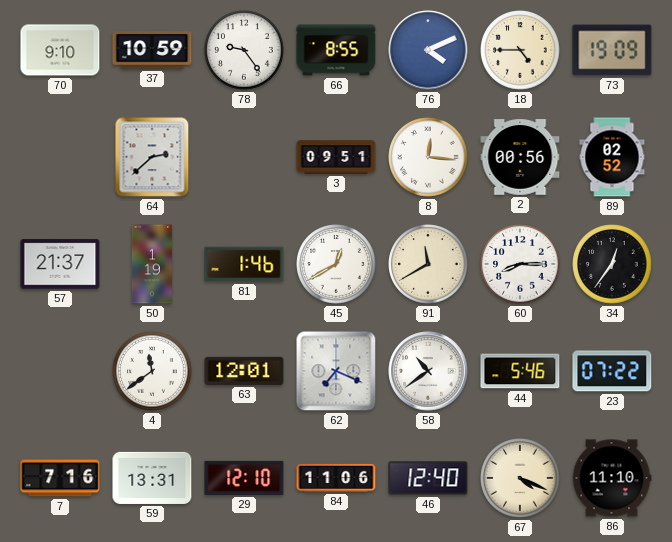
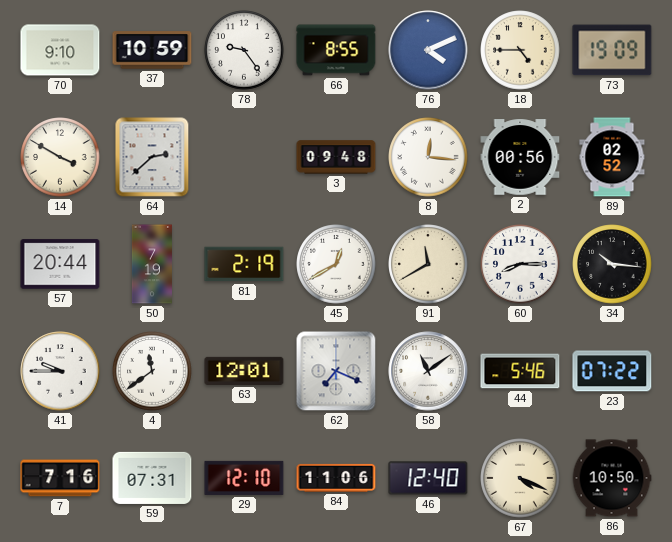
14: none -> 3:50
3: 09:51 -> 09:48
57: 21:37 -> 20:44
50: 1:19 -> 7:19
81: 1:46 -> 2:19
34: 12:36 -> 10:16
41: none -> 9:45
58: 10:39 -> 11:09
59: 13:31 -> 07:31
86: 11:10 -> 10:50
